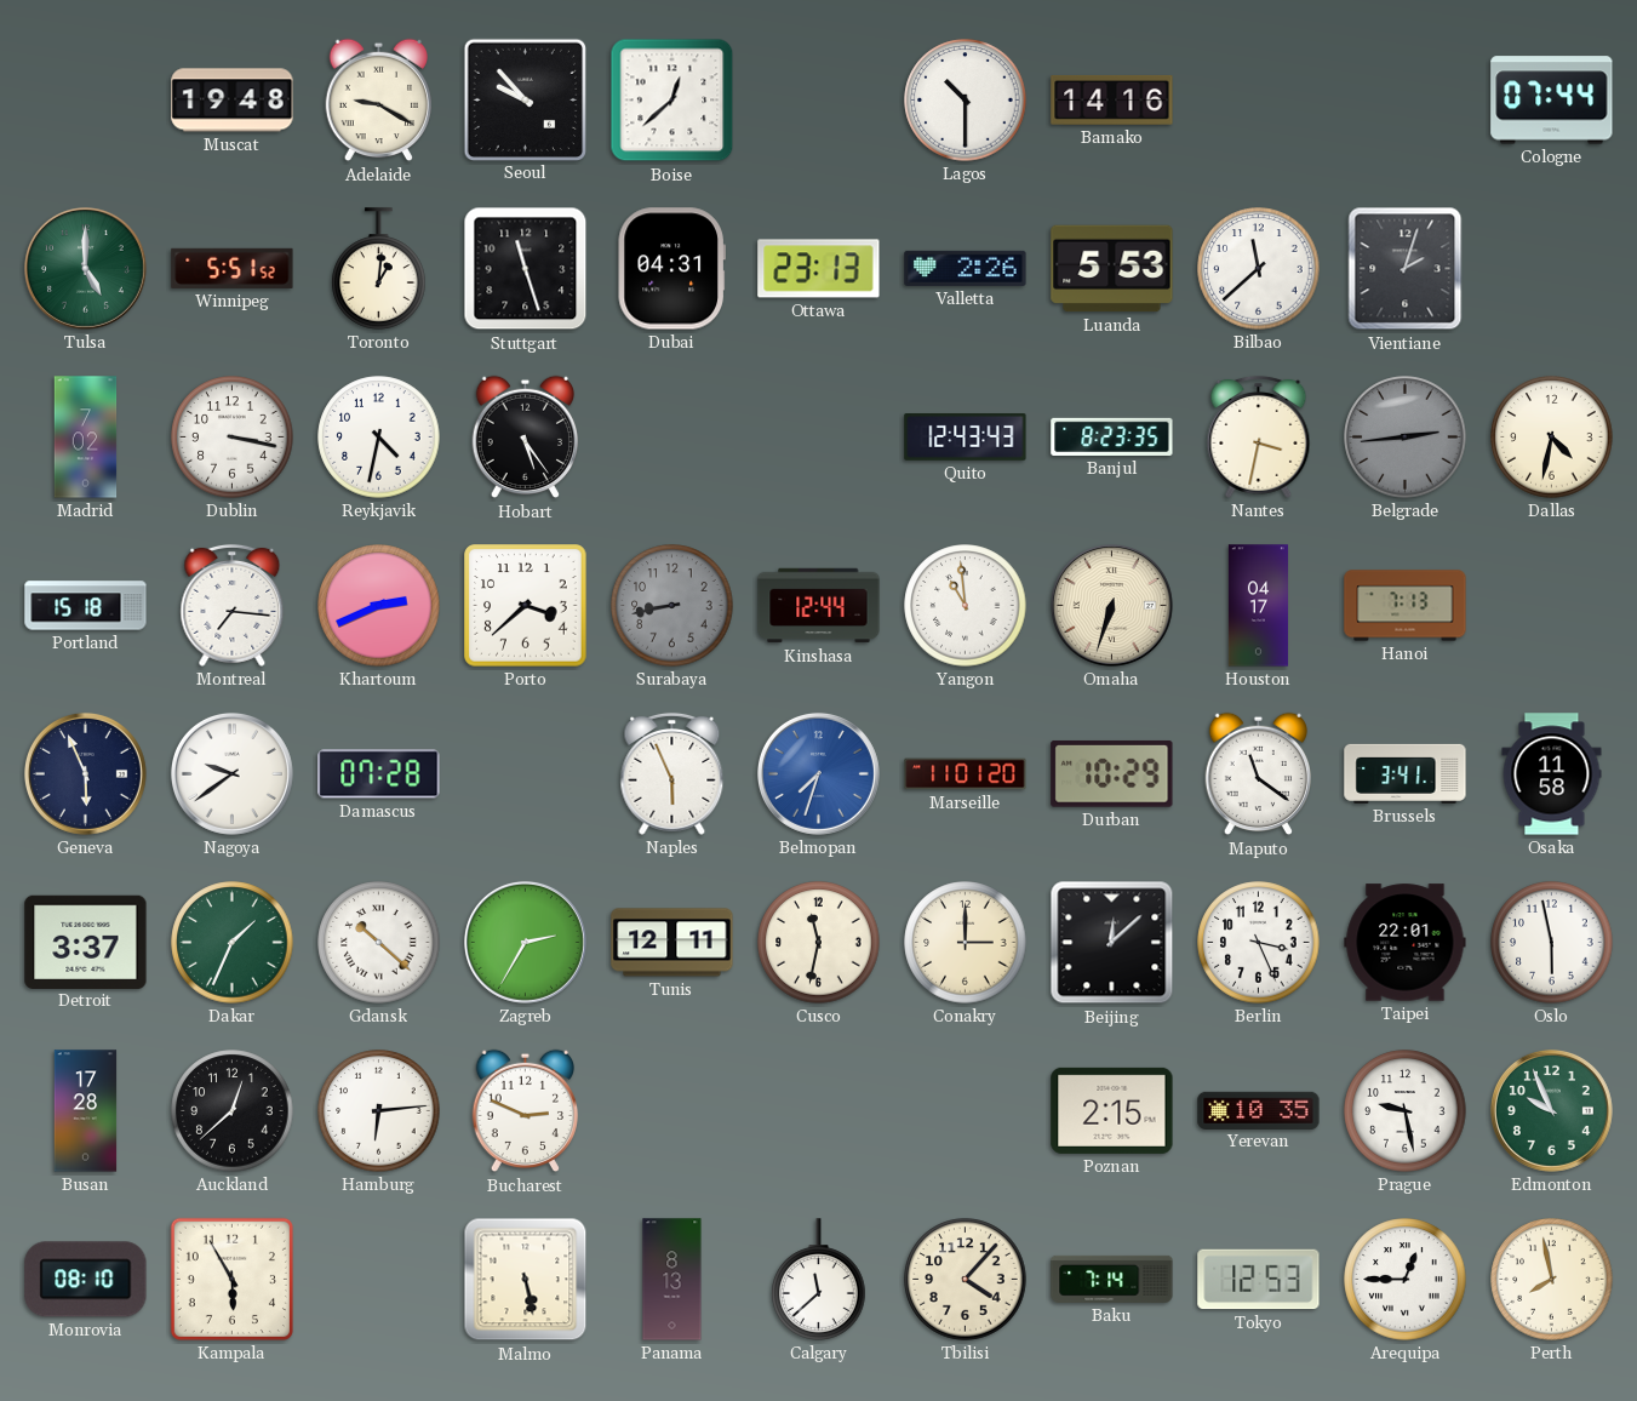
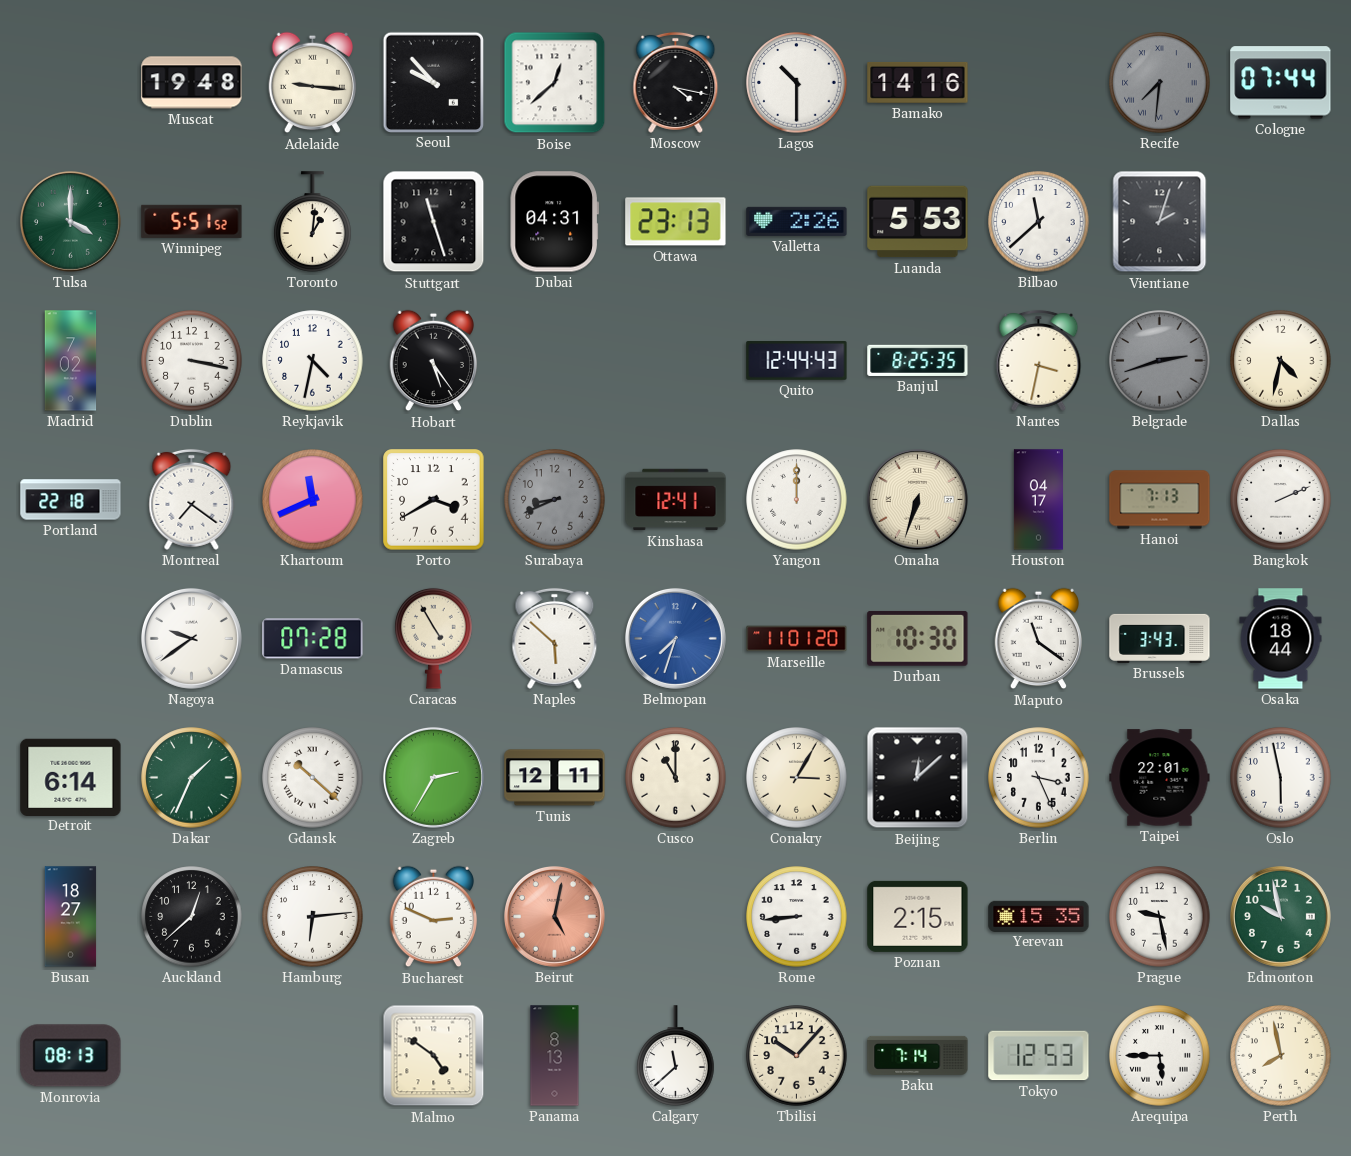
Adelaide: 9:20 -> 9:16
Moscow: none -> 4:17
Recife: none -> 7:31
Tulsa: 5:00 -> 4:00
Quito: 12:43 -> 12:44
Banjul: 8:23 -> 8:25
Belgrade: 2:44 -> 2:42
Portland: 15:18 -> 22:18
Montreal: 7:16 -> 7:21
Khartoum: 2:41 -> 11:41
Porto: 3:38 -> 3:40
Surabaya: 8:43 -> 8:41
Kinshasa: 12:44 -> 12:41
Yangon: 10:59 -> 12:00
Bangkok: none -> 2:11
Geneva: 5:56 -> none
Caracas: none -> 4:55
Naples: 5:56 -> 5:52
Durban: 10:29 -> 10:30
Brussels: 3:41 -> 3:43
Osaka: 11:58 -> 18:44
Detroit: 3:37 -> 6:14
Cusco: 11:32 -> 11:00
Conakry: 3:00 -> 3:05
Busan: 17:28 -> 18:27
Beirut: none -> 5:02
Rome: none -> 8:44
Yerevan: 10:35 -> 15:35
Edmonton: 9:56 -> 9:58
Monrovia: 08:10 -> 08:13
Kampala: 5:55 -> none
Malmo: 5:28 -> 4:51
Tbilisi: 4:07 -> 10:07
Arequipa: 12:45 -> 5:45
